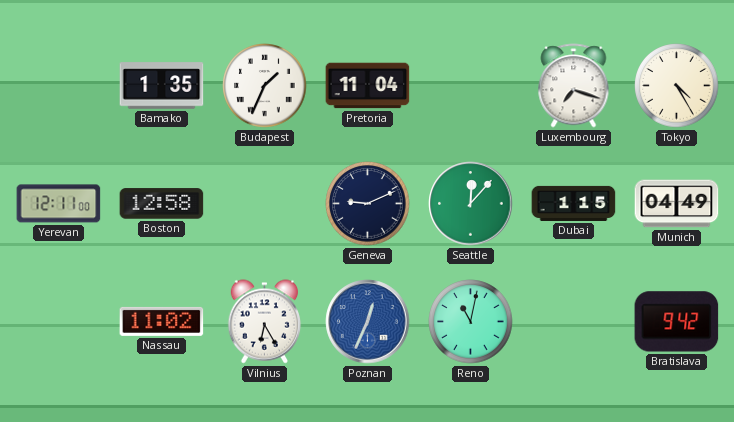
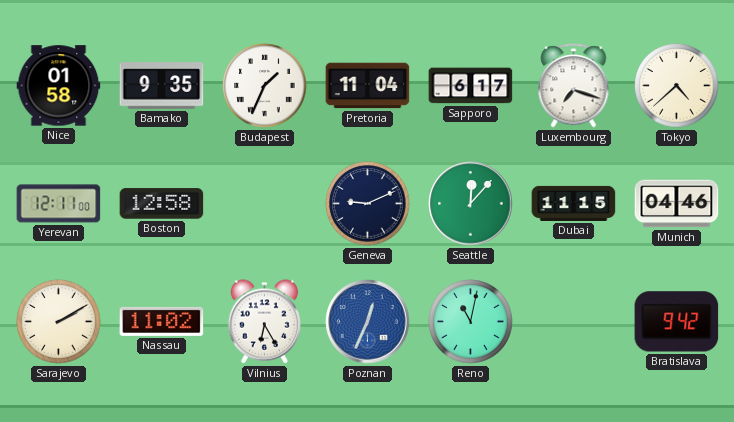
Nice: none -> 01:58
Bamako: 1:35 -> 9:35
Sapporo: none -> 6:17
Tokyo: 4:25 -> 4:38
Dubai: 1:15 -> 11:15
Munich: 04:49 -> 04:46
Sarajevo: none -> 2:10
